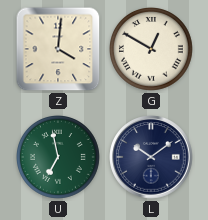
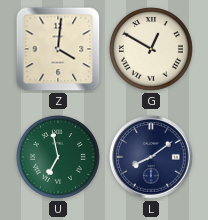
L: 10:09 -> 8:09
